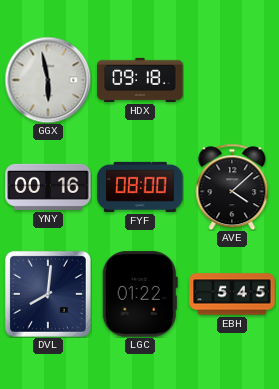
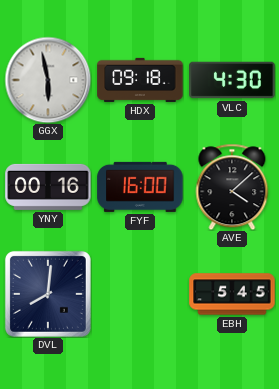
VLC: none -> 4:30
FYF: 08:00 -> 16:00
LGC: 01:22 -> none
